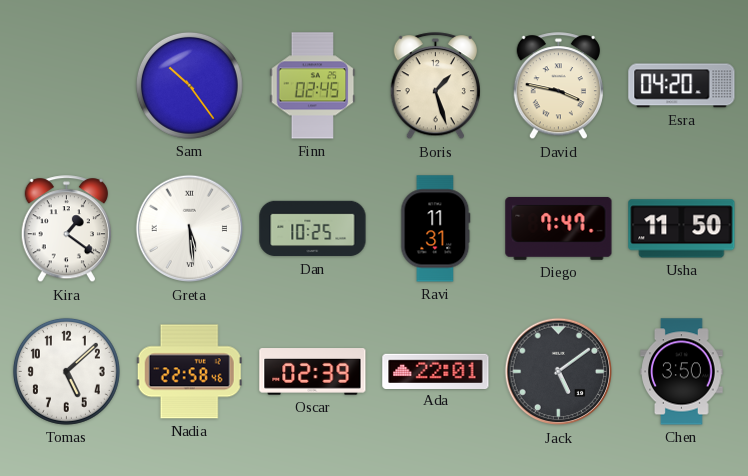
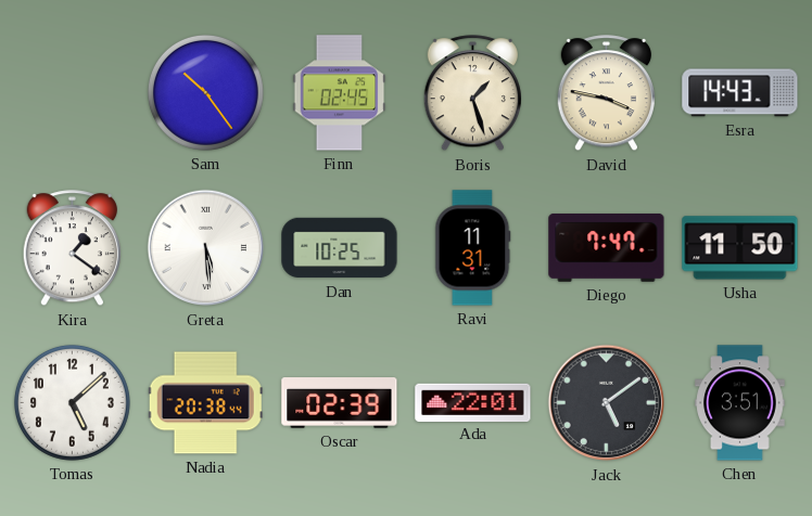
Esra: 04:20 -> 14:43
Nadia: 22:58 -> 20:38
Chen: 3:50 -> 3:51
